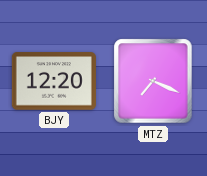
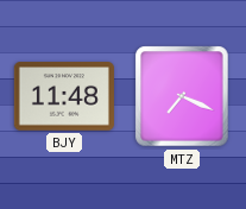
BJY: 12:20 -> 11:48
